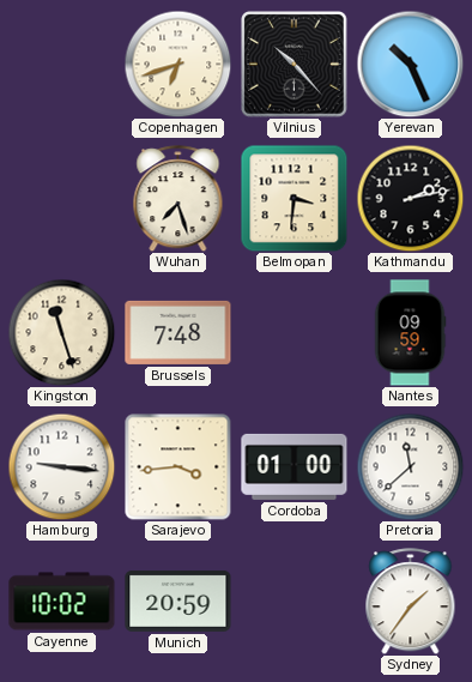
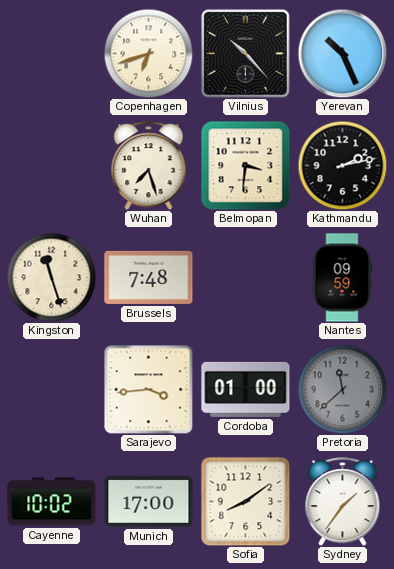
Hamburg: 9:16 -> none
Pretoria dial: white -> grey
Munich: 20:59 -> 17:00
Sofia: none -> 8:09
